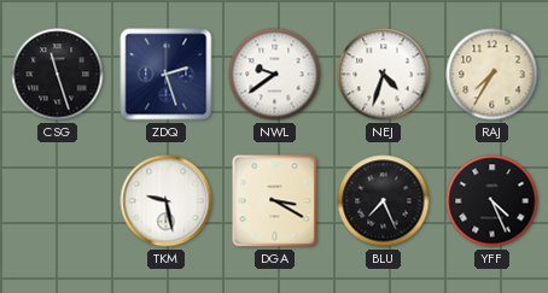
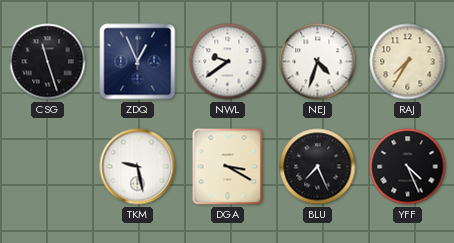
ZDQ: 2:27 -> 12:56
